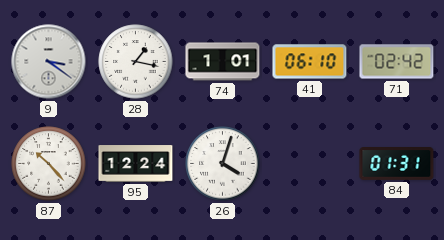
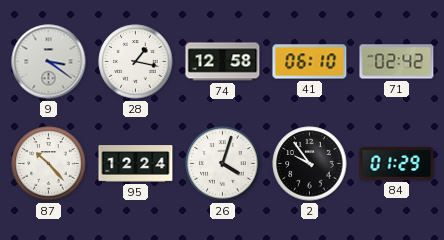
74: 1:01 -> 12:58
2: none -> 9:54
84: 01:31 -> 01:29
